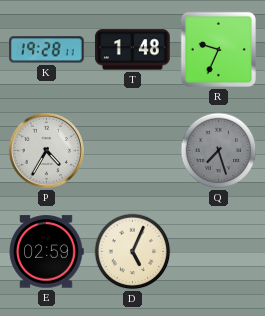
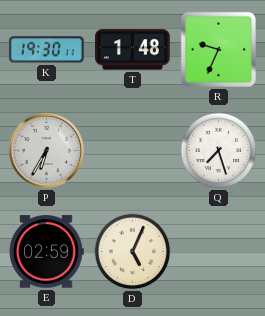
K: 19:28 -> 19:30
P: 4:35 -> 6:35
Q dial: grey -> white
